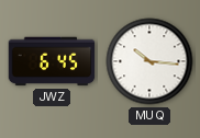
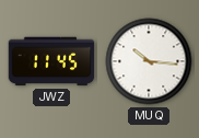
JWZ: 6:45 -> 11:45
